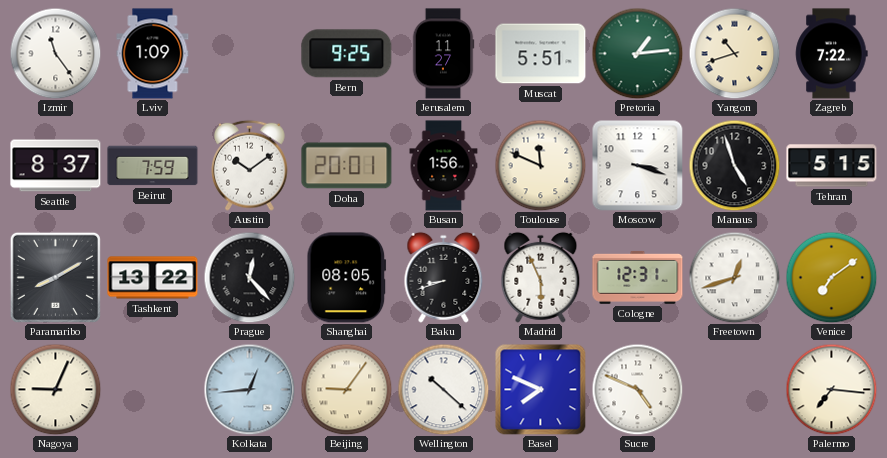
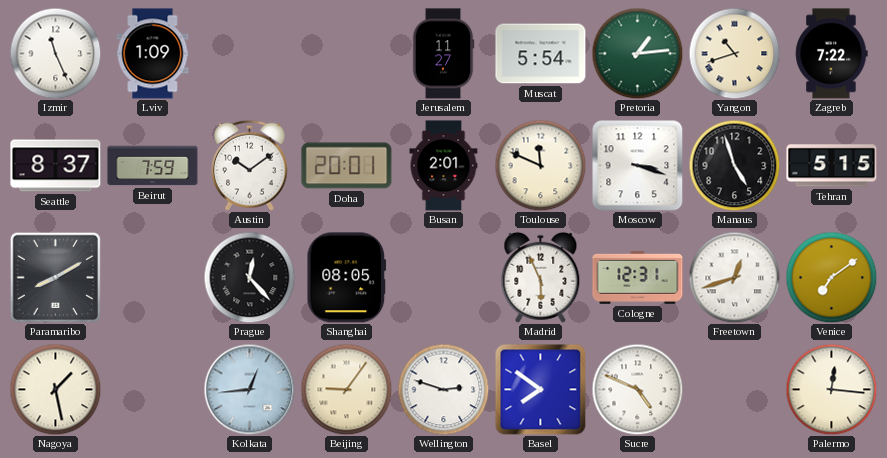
Izmir: 11:24 -> 11:26
Bern: 9:25 -> none
Muscat: 5:51 -> 5:54
Busan: 1:56 -> 2:01
Tashkent: 13:22 -> none
Baku: 8:42 -> none
Nagoya: 9:04 -> 1:28
Wellington: 10:22 -> 2:48
Basel: 7:49 -> 7:51
Palermo: 7:16 -> 12:16
